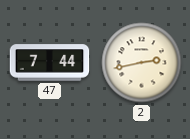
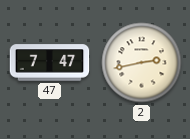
47: 7:44 -> 7:47
